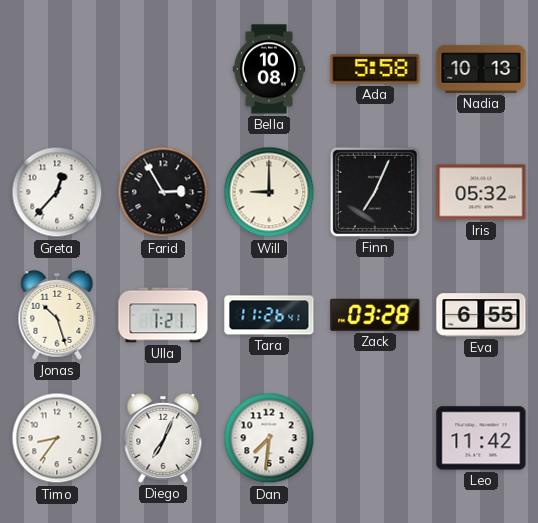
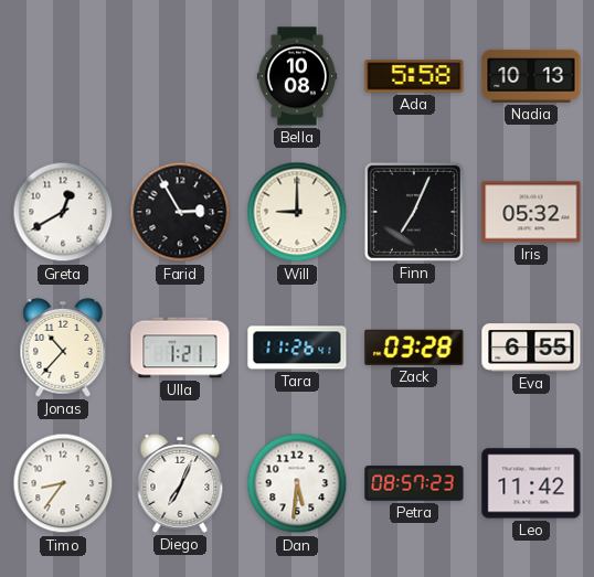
Greta: 12:37 -> 12:40
Jonas: 10:27 -> 10:37
Dan: 7:31 -> 5:31
Petra: none -> 08:57
